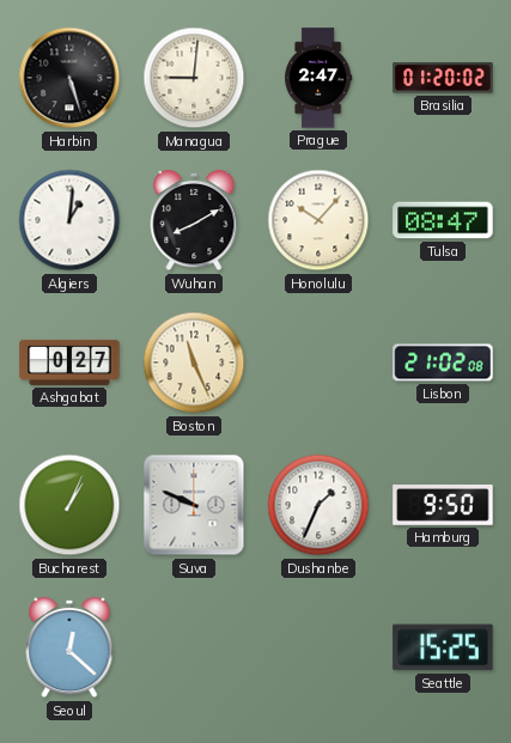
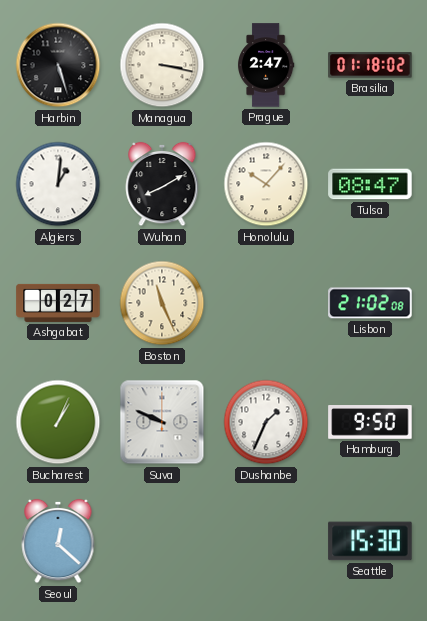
Managua: 9:01 -> 3:17
Brasilia: 01:20 -> 01:18
Seattle: 15:25 -> 15:30
